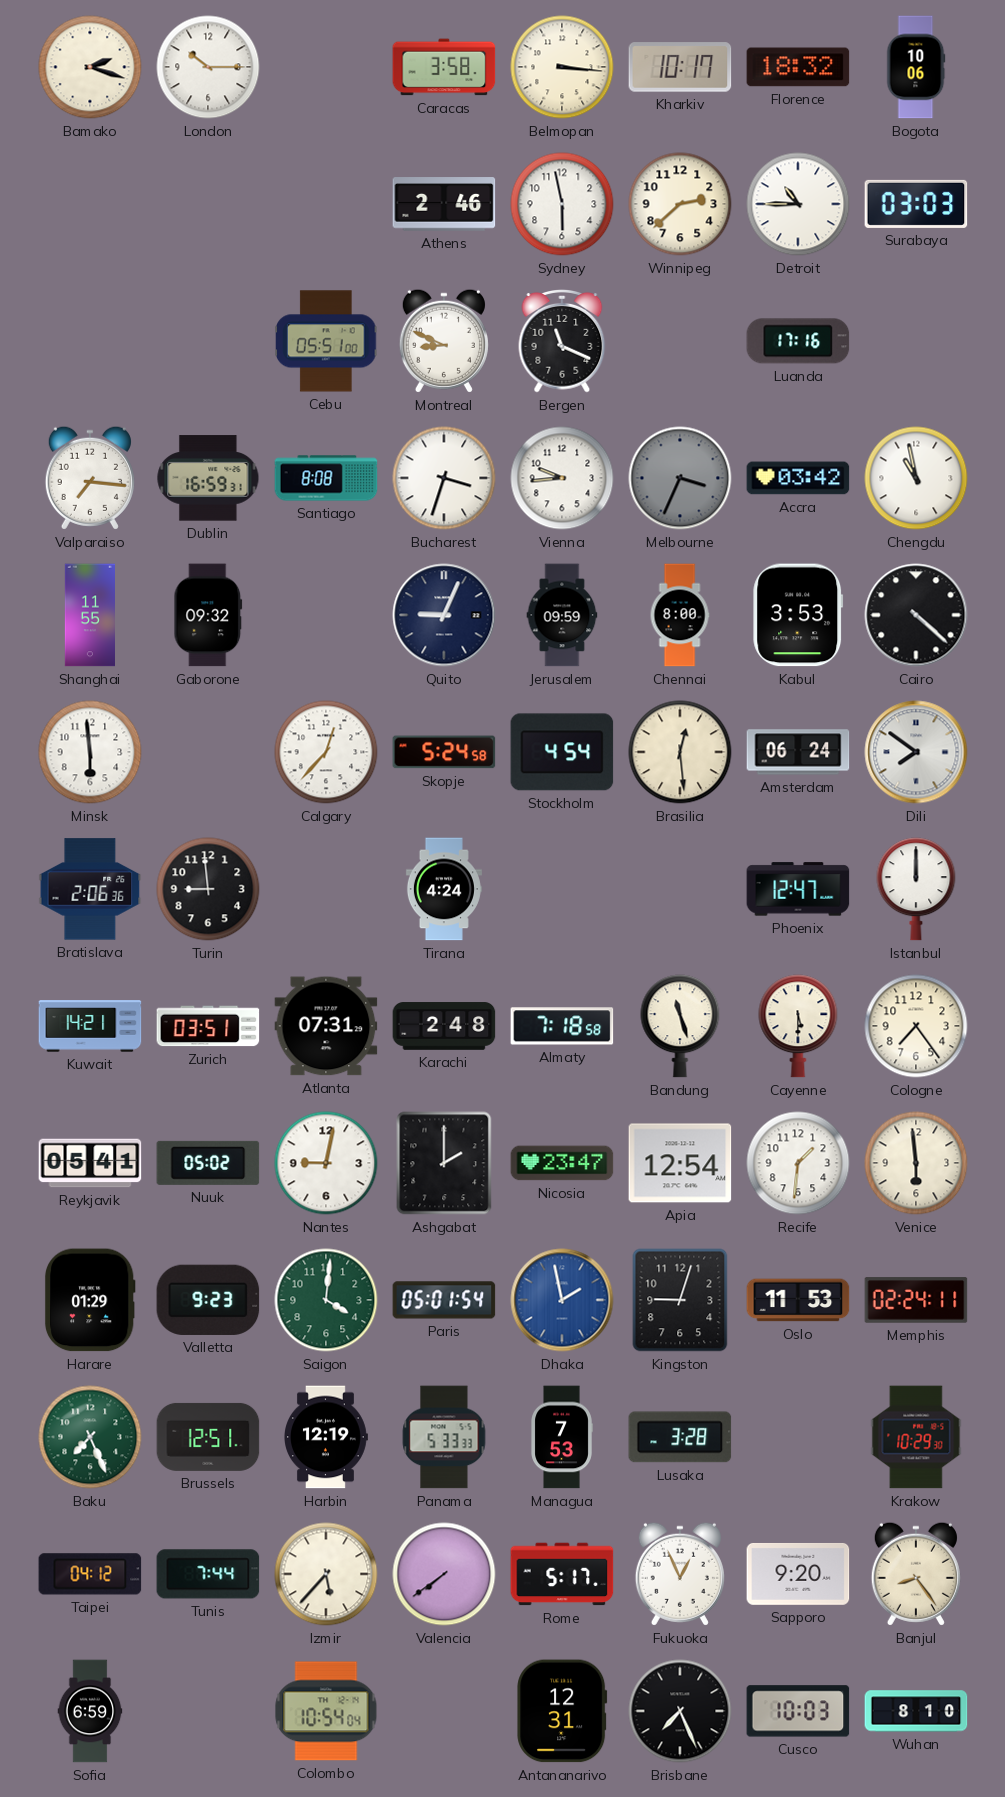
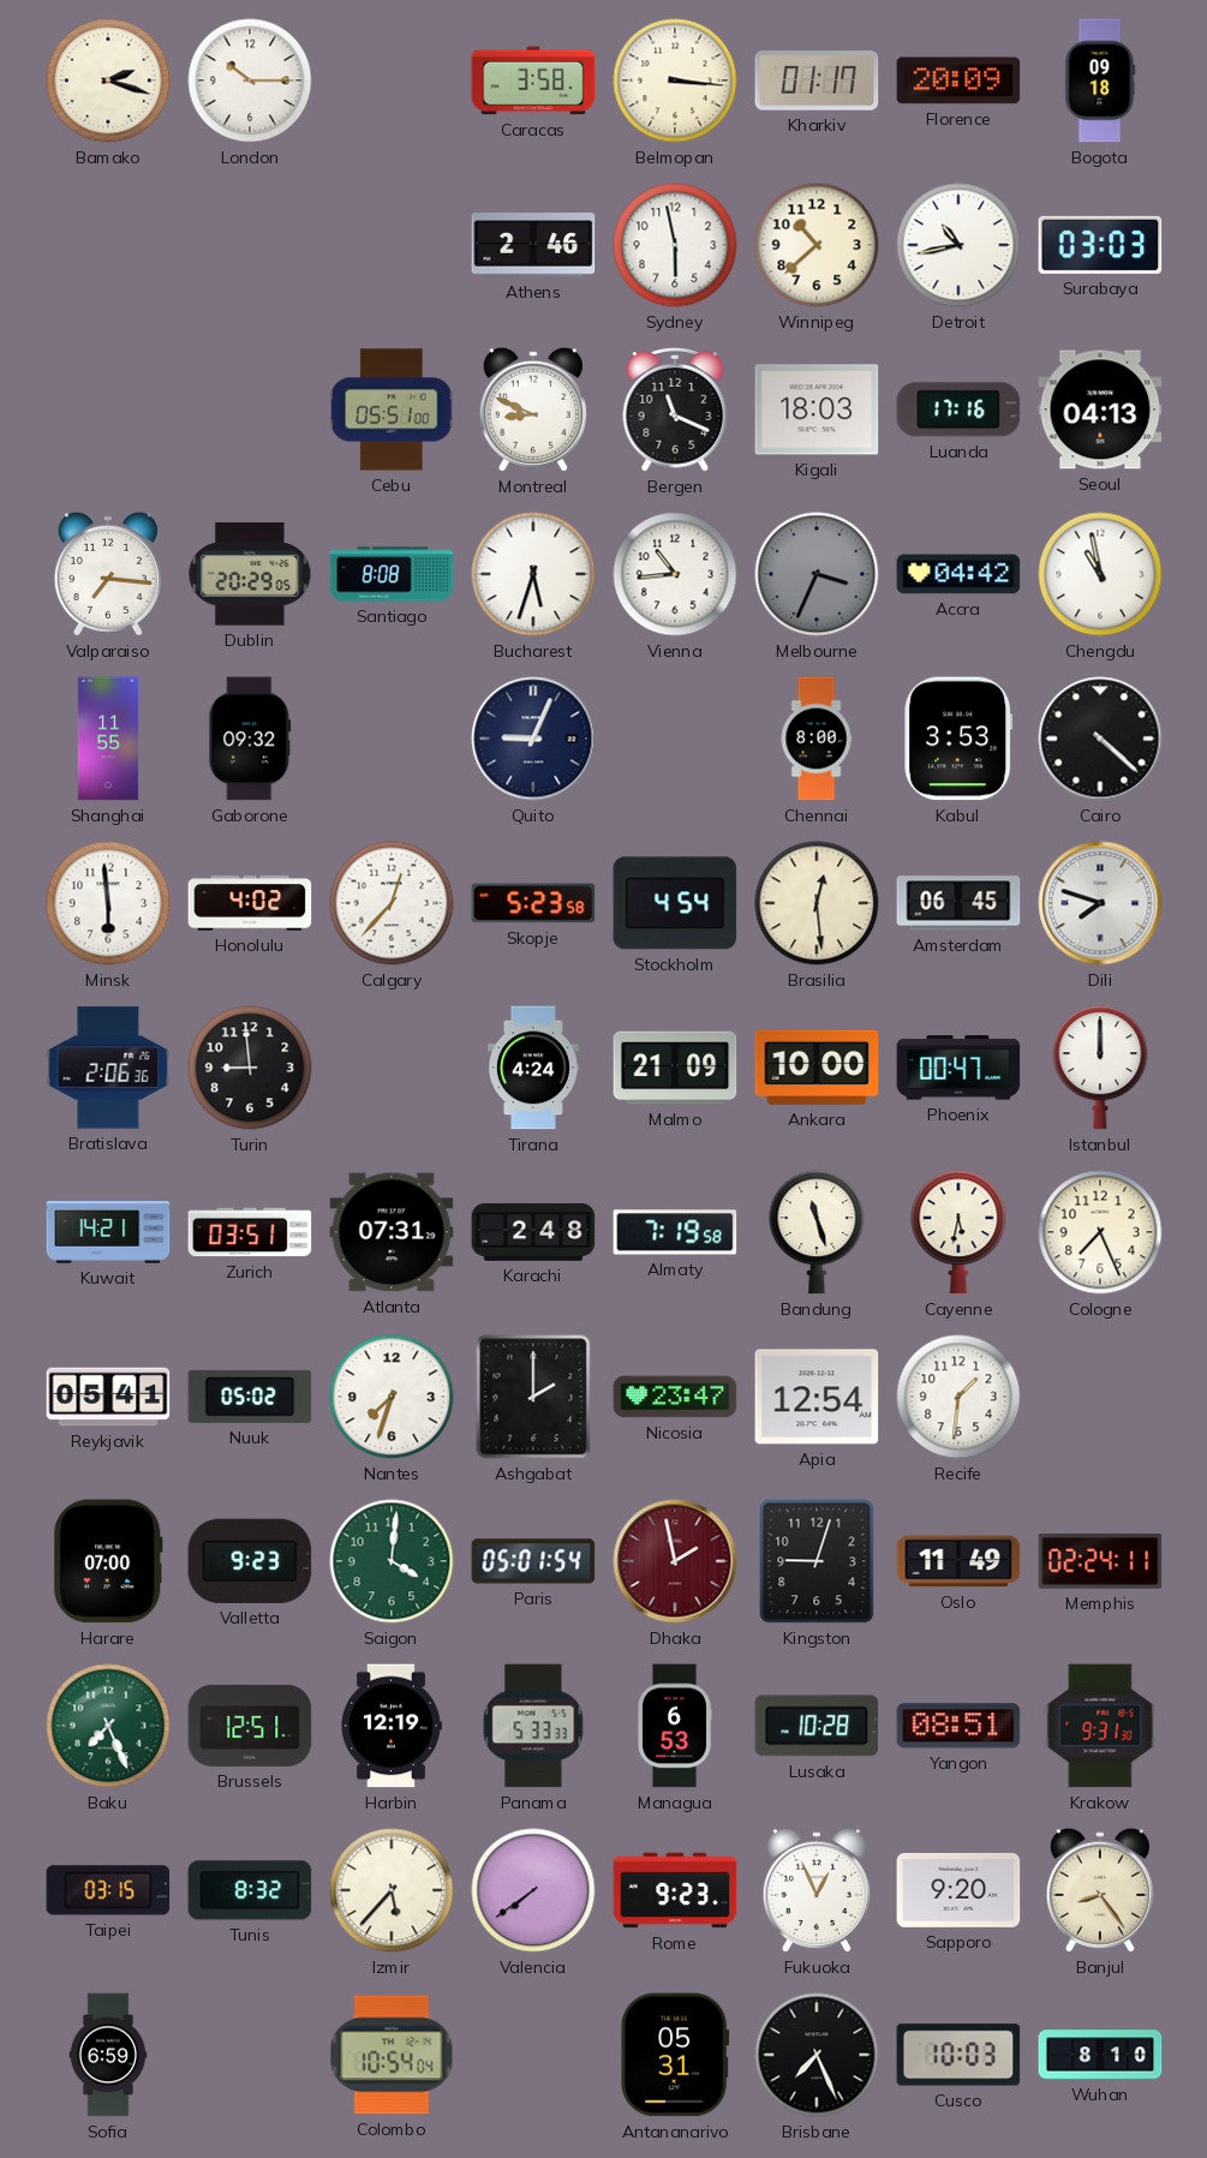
Kharkiv: 10:17 -> 01:17
Florence: 18:32 -> 20:09
Bogota: 10:06 -> 09:18
Winnipeg: 2:38 -> 10:38
Detroit: 10:45 -> 10:43
Kigali: none -> 18:03
Seoul: none -> 04:13
Dublin: 16:59 -> 20:29
Bucharest: 3:33 -> 5:33
Vienna: 9:44 -> 10:44
Accra: 03:42 -> 04:42
Jerusalem: 09:59 -> none
Honolulu: none -> 4:02
Skopje: 5:24 -> 5:23
Amsterdam: 06:24 -> 06:45
Dili: 7:51 -> 7:48
Malmo: none -> 21:09
Ankara: none -> 10:00
Phoenix: 12:47 -> 00:47
Almaty: 7:18 -> 7:19
Cayenne: 5:30 -> 5:32
Cologne: 7:24 -> 7:26
Nantes: 9:02 -> 7:33
Venice: 5:59 -> none
Harare: 01:29 -> 07:00
Dhaka dial: blue -> burgundy
Oslo: 11:53 -> 11:49
Managua: 7:53 -> 6:53
Lusaka: 3:28 -> 10:28
Yangon: none -> 08:51
Krakow: 10:29 -> 9:31
Taipei: 04:12 -> 03:15
Tunis: 7:44 -> 8:32
Rome: 5:17 -> 9:23
Antananarivo: 12:31 -> 05:31
